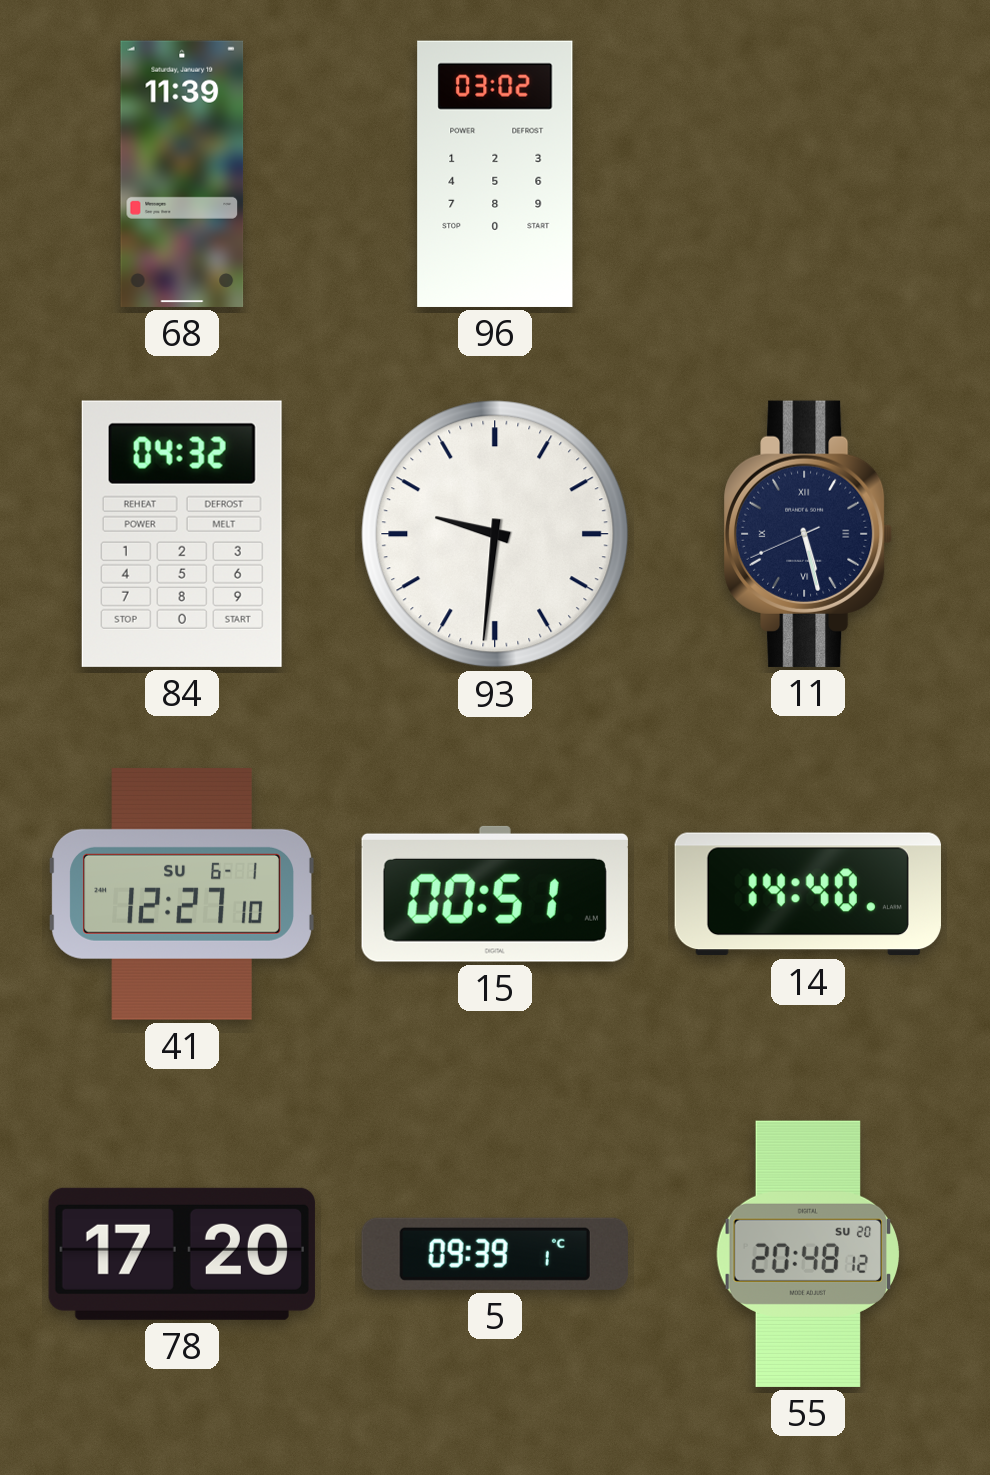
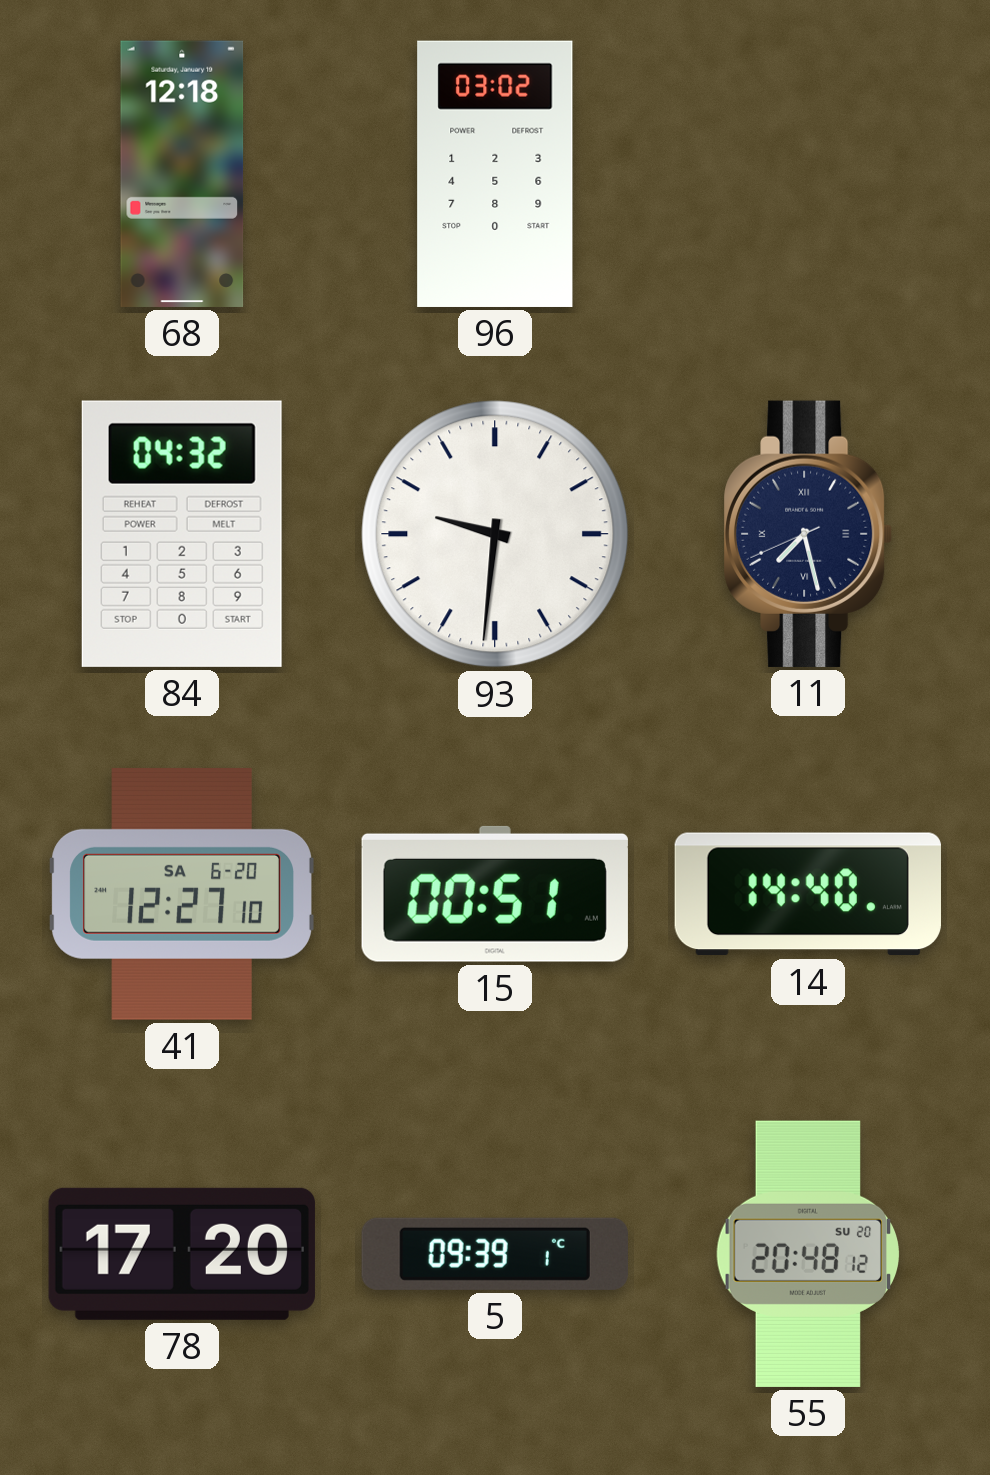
68: 11:39 -> 12:18
11: 5:27 -> 7:27
41 date: SU 6-1 -> SA 6-20
